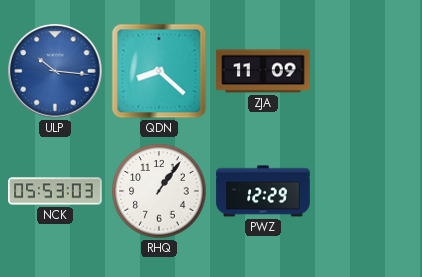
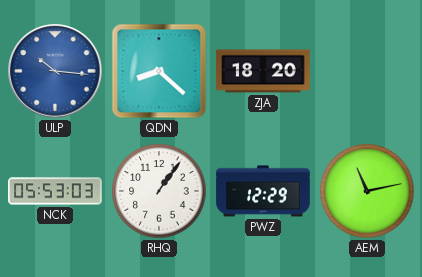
ZJA: 11:09 -> 18:20
AEM: none -> 11:13
